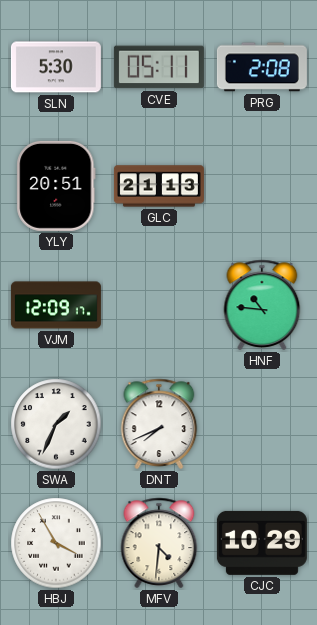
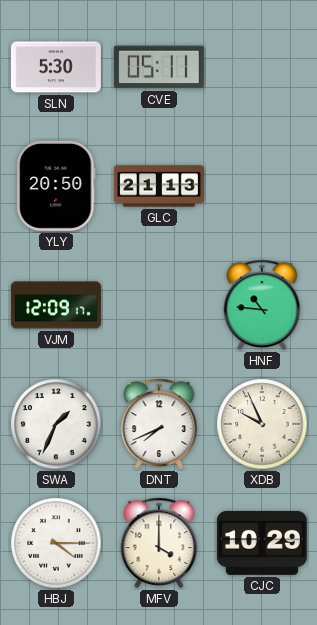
PRG: 2:08 -> none
YLY: 20:51 -> 20:50
XDB: none -> 9:56
HBJ: 3:55 -> 4:15
MFV: 4:31 -> 4:00
